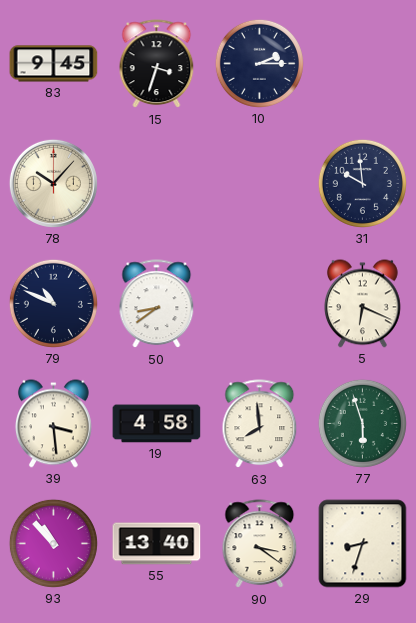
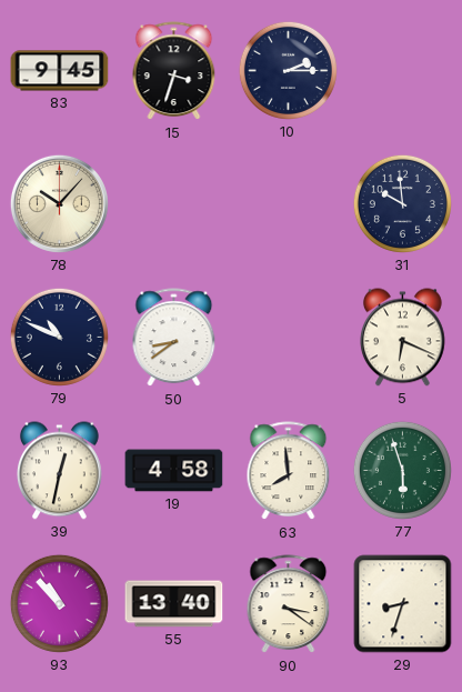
39: 3:29 -> 12:32
